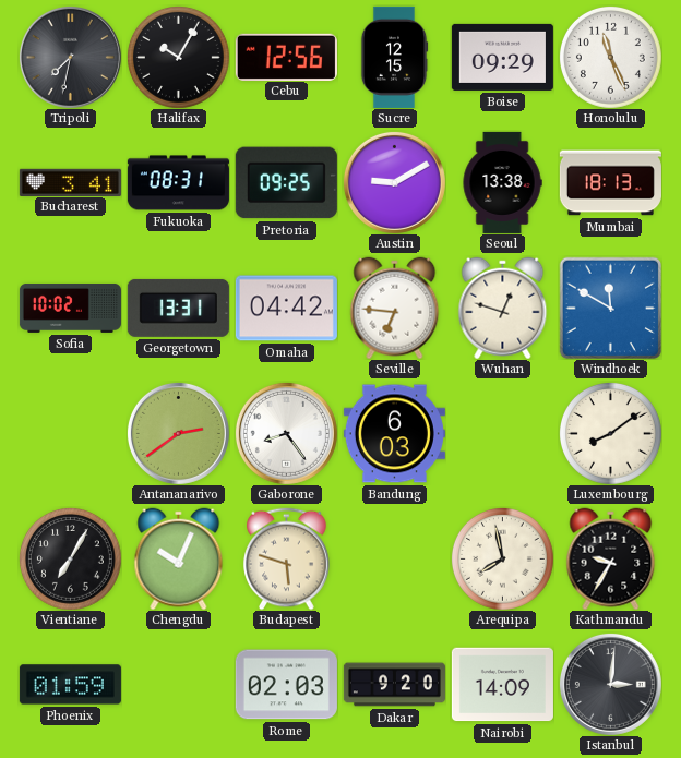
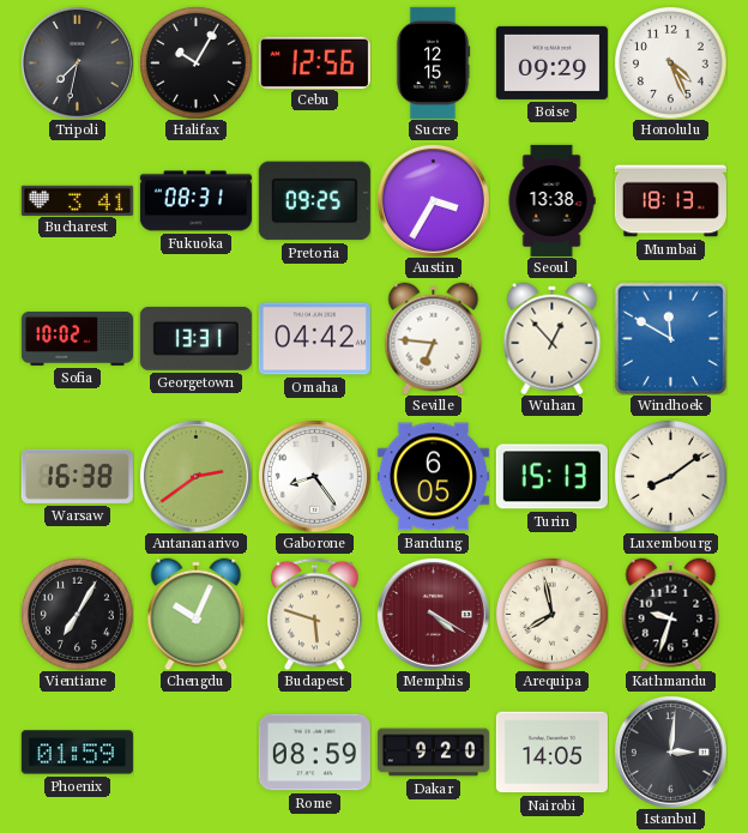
Honolulu: 11:26 -> 4:26
Austin: 9:10 -> 3:35
Wuhan: 12:48 -> 12:53
Warsaw: none -> 16:38
Bandung: 6:03 -> 6:05
Turin: none -> 15:13
Memphis: none -> 4:20
Kathmandu: 9:35 -> 9:33
Rome: 02:03 -> 08:59
Nairobi: 14:09 -> 14:05
